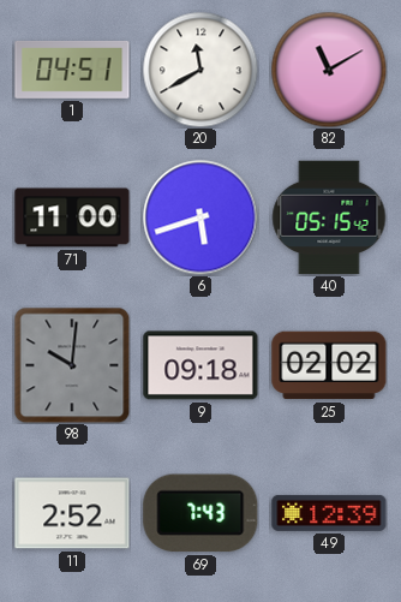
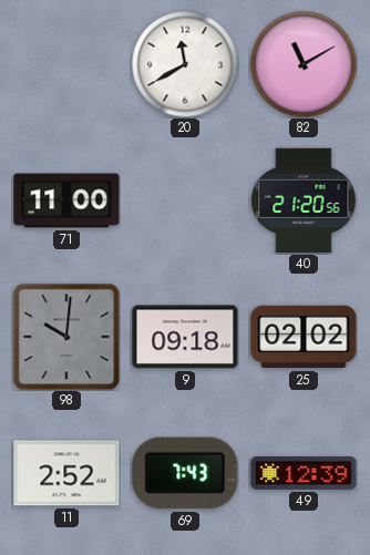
1: 04:51 -> none
6: 5:42 -> none
40: 05:15 -> 21:20
